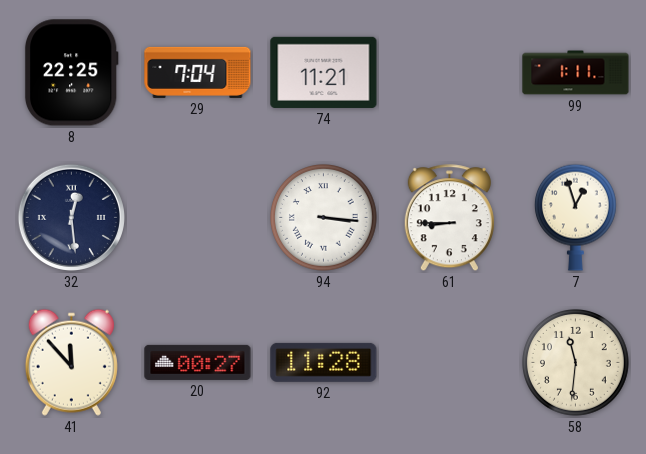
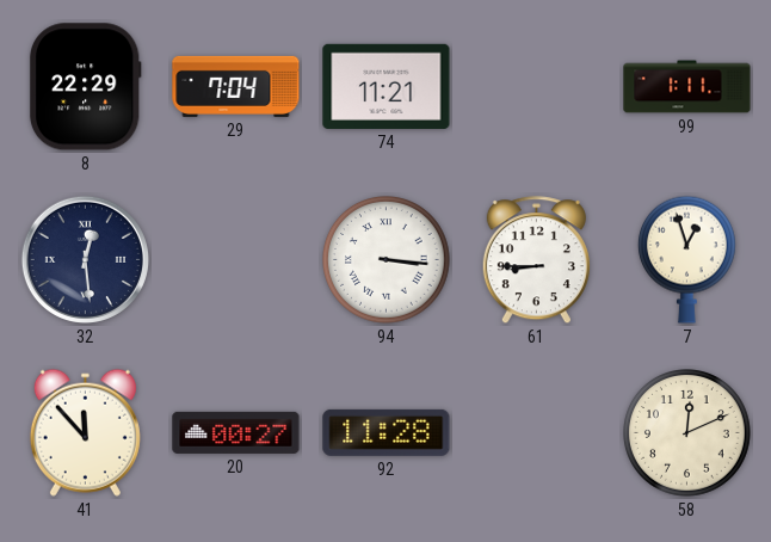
8: 22:25 -> 22:29
58: 11:31 -> 12:11
